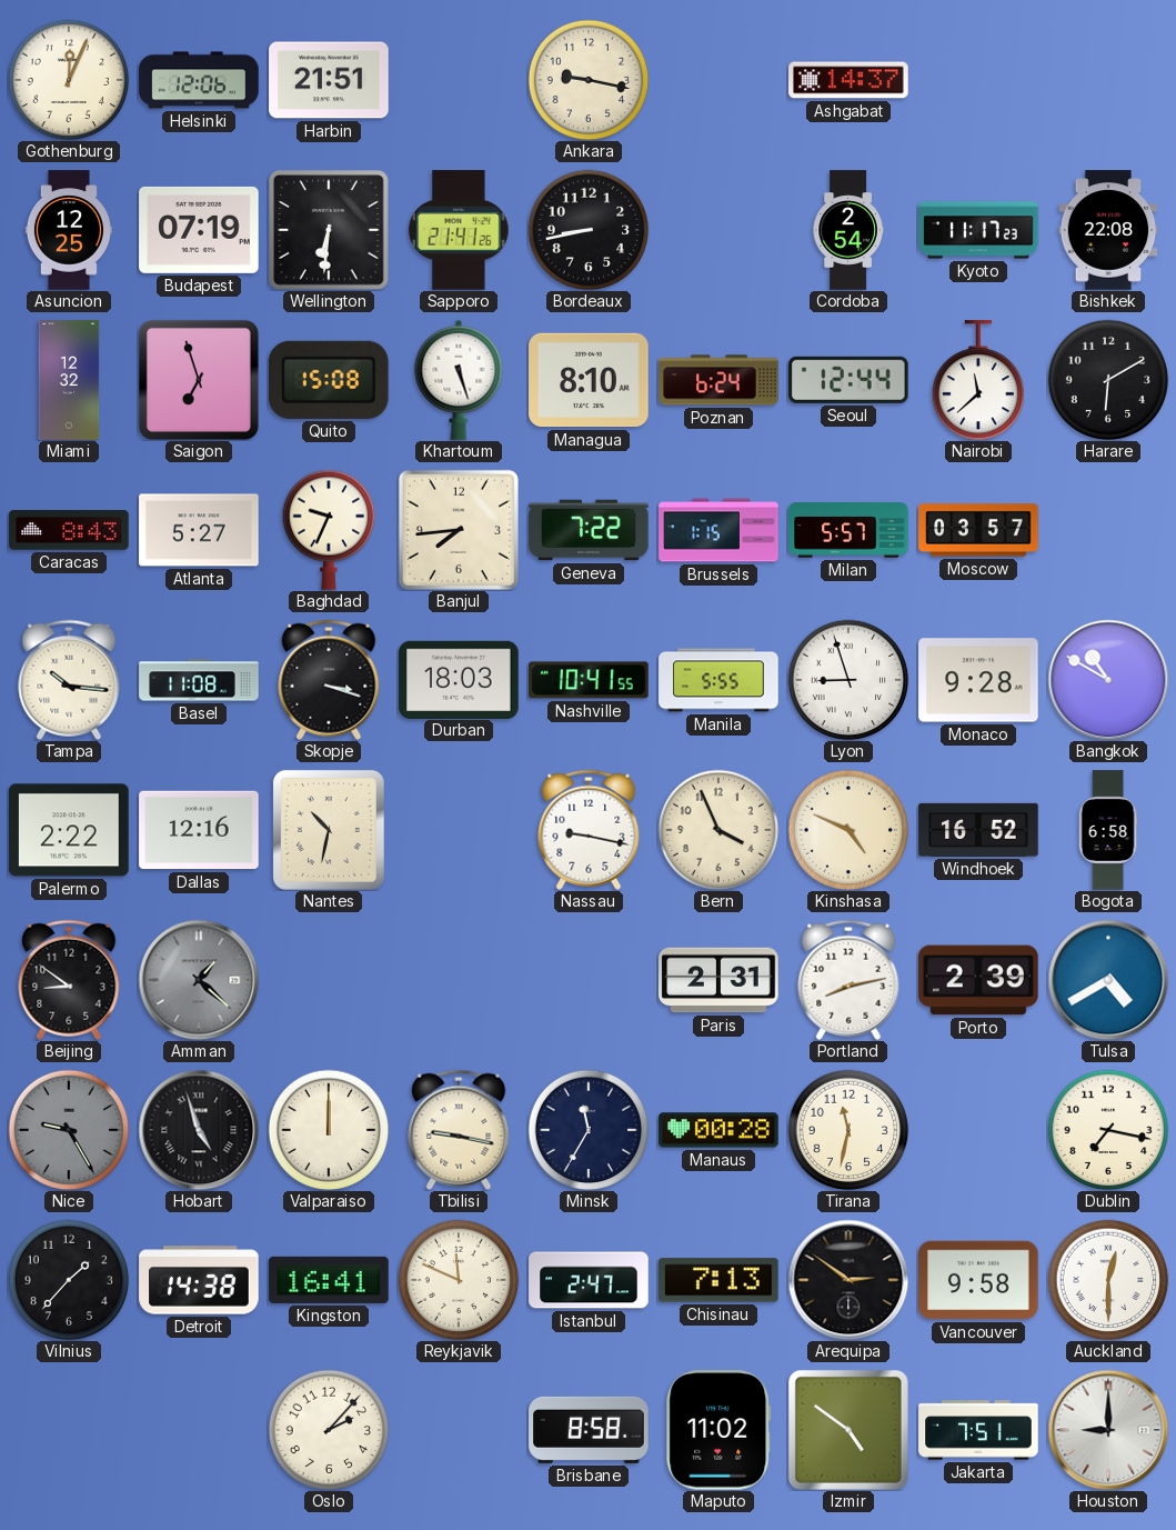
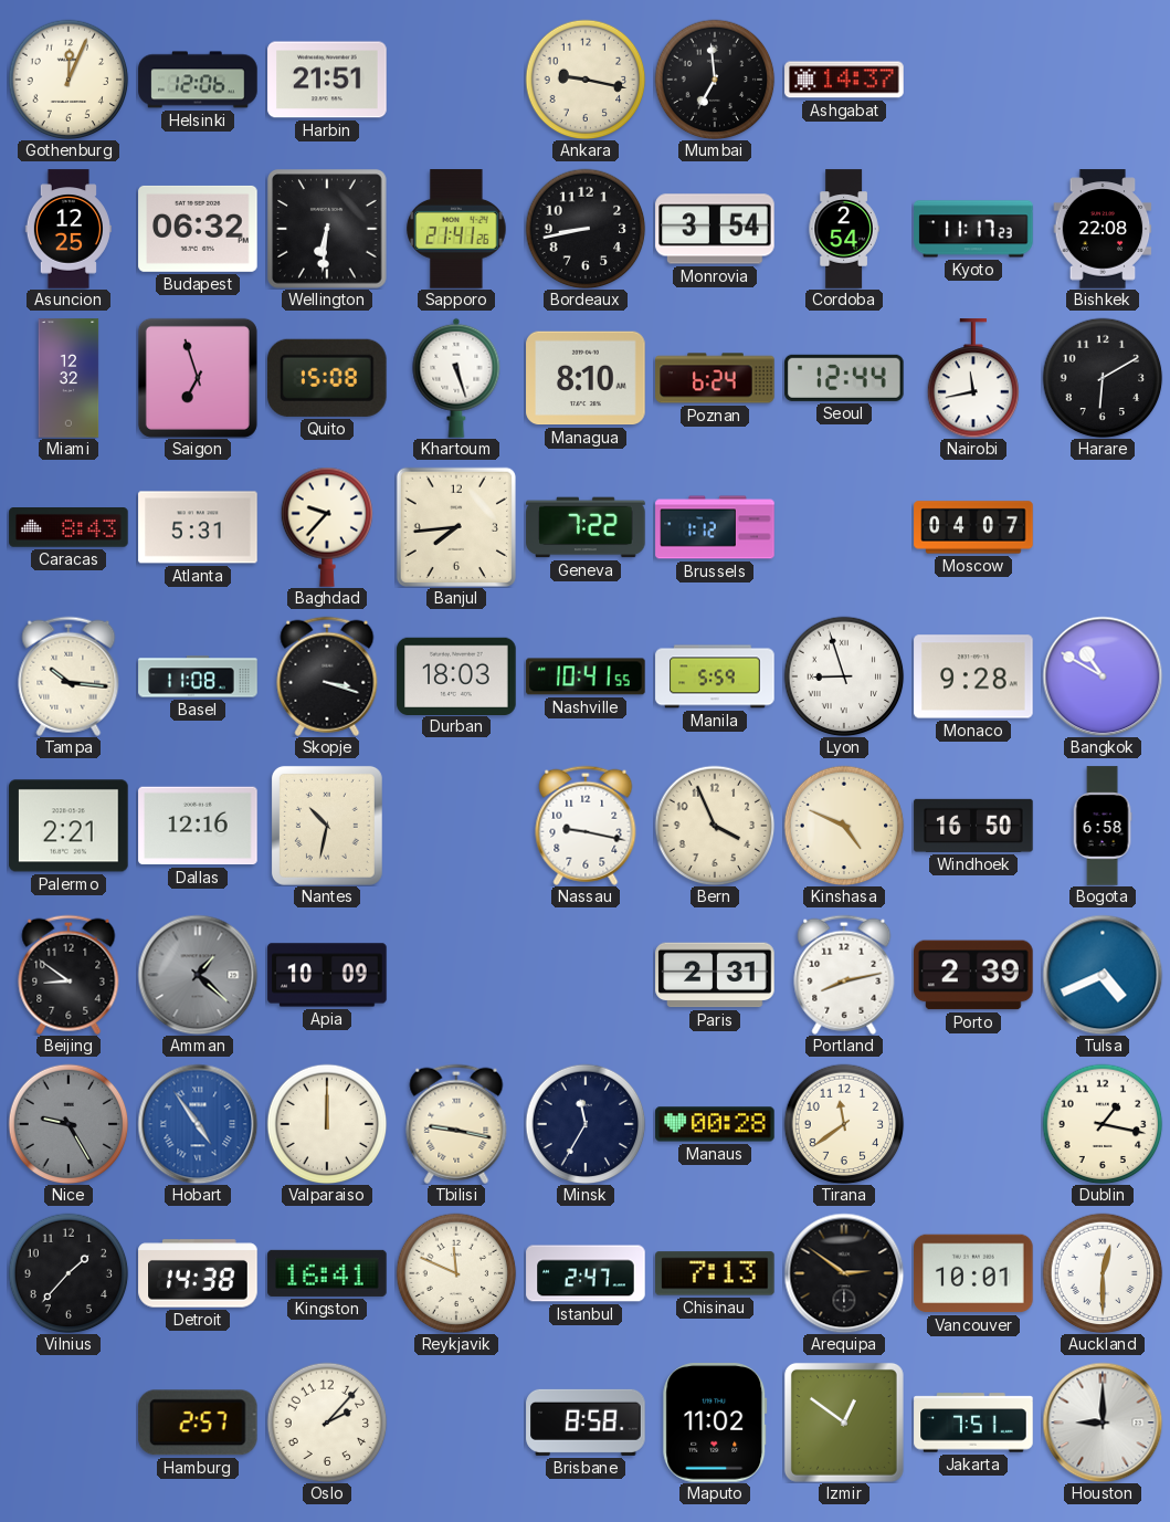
Mumbai: none -> 6:59
Budapest: 07:19 -> 06:32
Monrovia: none -> 3:54
Nairobi: 11:38 -> 11:43
Atlanta: 5:27 -> 5:31
Baghdad: 9:34 -> 9:37
Brussels: 1:15 -> 1:12
Milan: 5:57 -> none
Moscow: 03:57 -> 04:07
Manila: 5:55 -> 5:59
Palermo: 2:22 -> 2:21
Windhoek: 16:52 -> 16:50
Apia: none -> 10:09
Tulsa: 4:40 -> 4:41
Hobart: 4:57 -> 4:54
Hobart dial: black -> blue
Tirana: 11:32 -> 11:39
Dublin: 7:17 -> 1:17
Vancouver: 9:58 -> 10:01
Hamburg: none -> 2:57
Izmir: 4:51 -> 12:51
